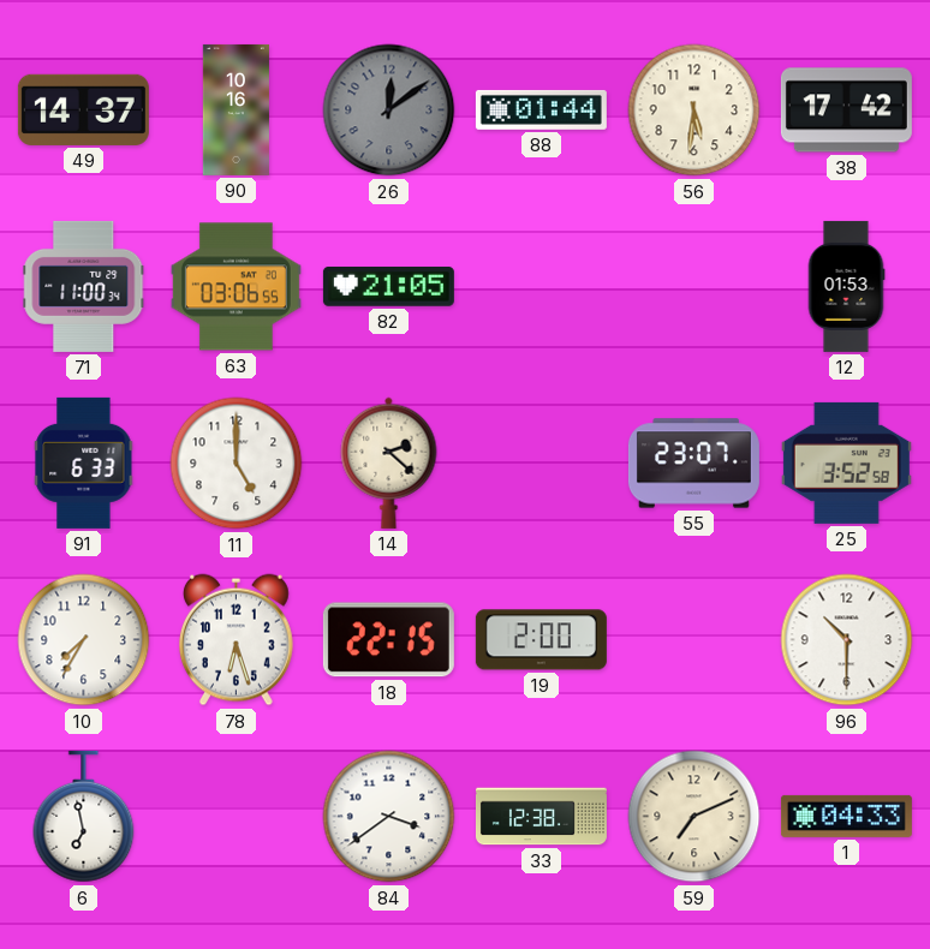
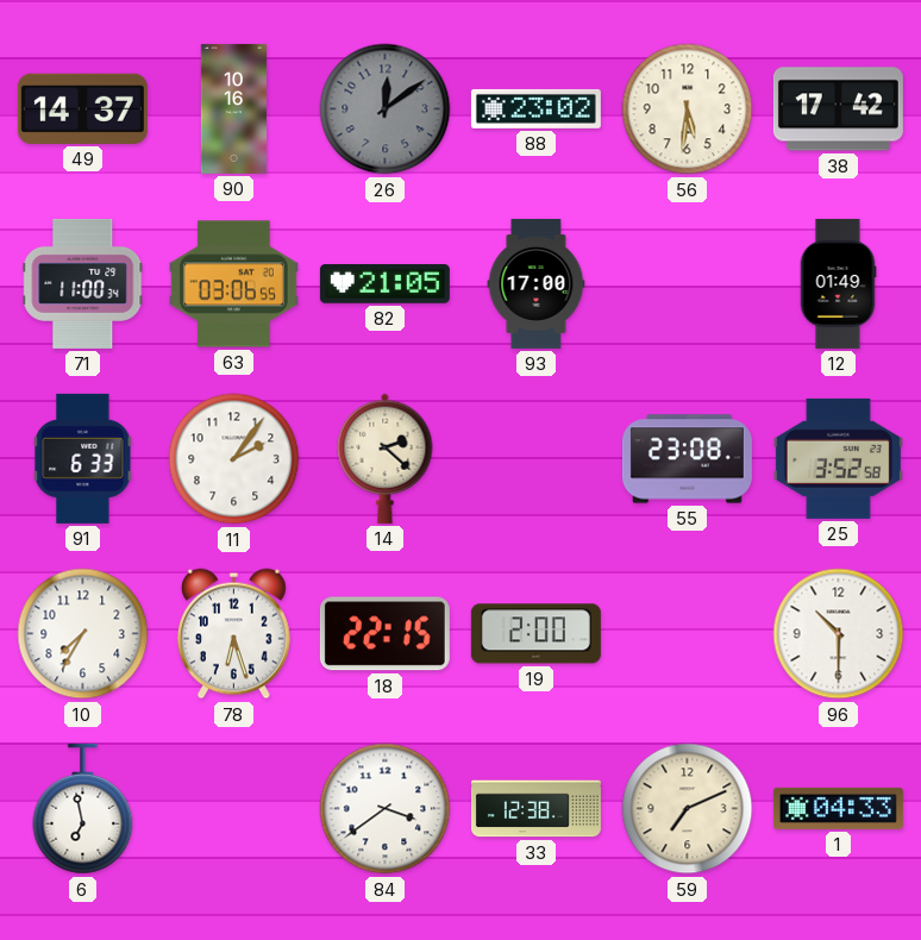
88: 01:44 -> 23:02
93: none -> 17:00
12: 01:53 -> 01:49
11: 5:00 -> 2:06
55: 23:07 -> 23:08
